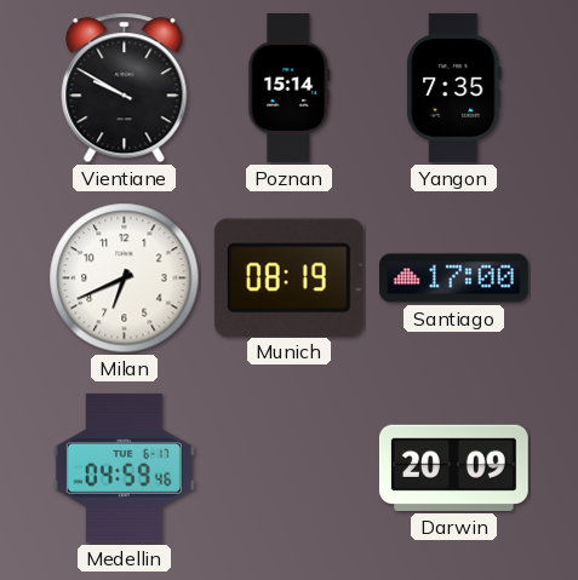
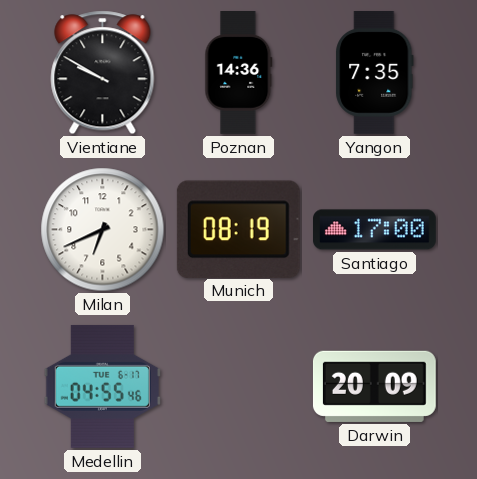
Poznan: 15:14 -> 14:36
Medellin: 04:59 -> 04:55
